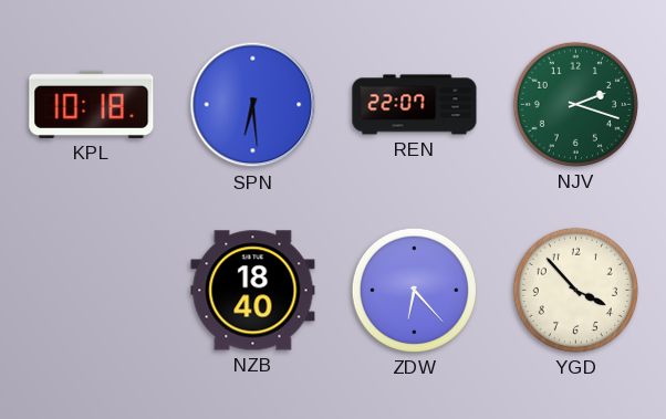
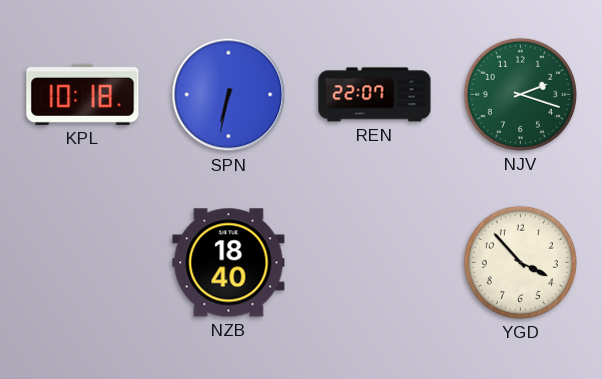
SPN: 6:29 -> 6:32
ZDW: 6:23 -> none
